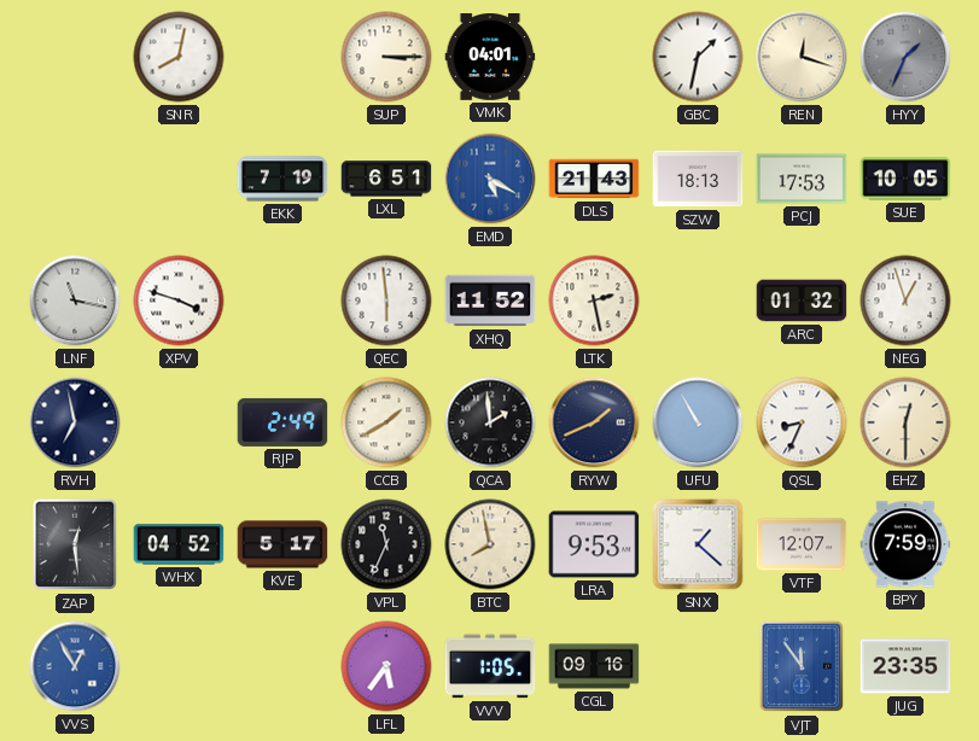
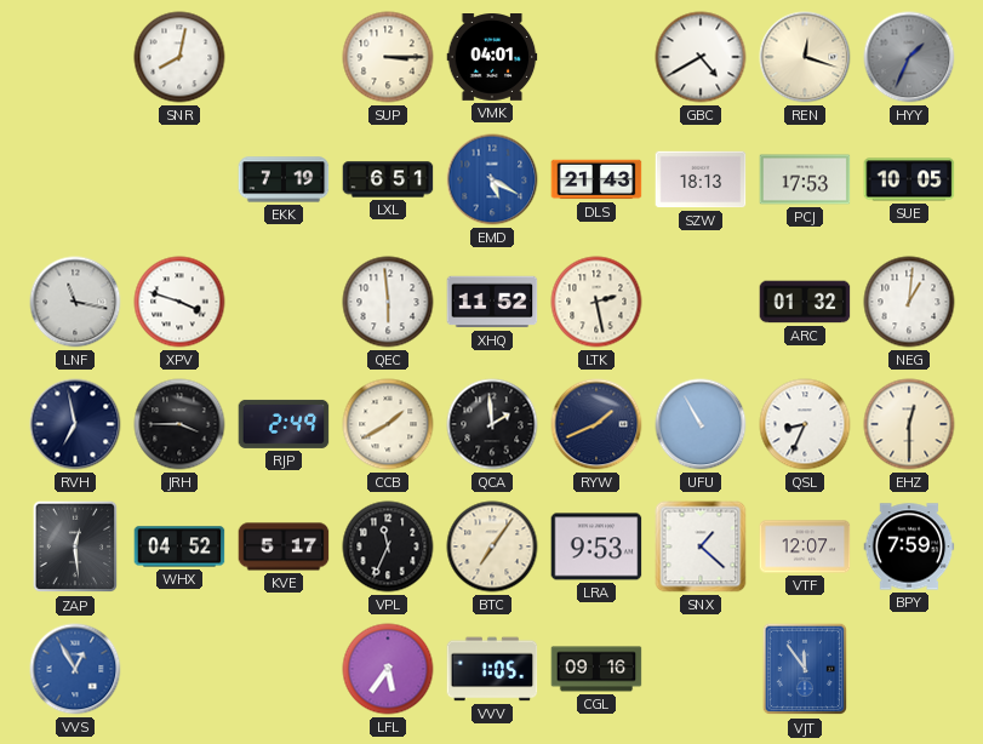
GBC: 1:32 -> 4:40
NEG: 12:57 -> 1:01
JRH: none -> 3:45
BTC: 7:58 -> 7:06
JUG: 23:35 -> none
